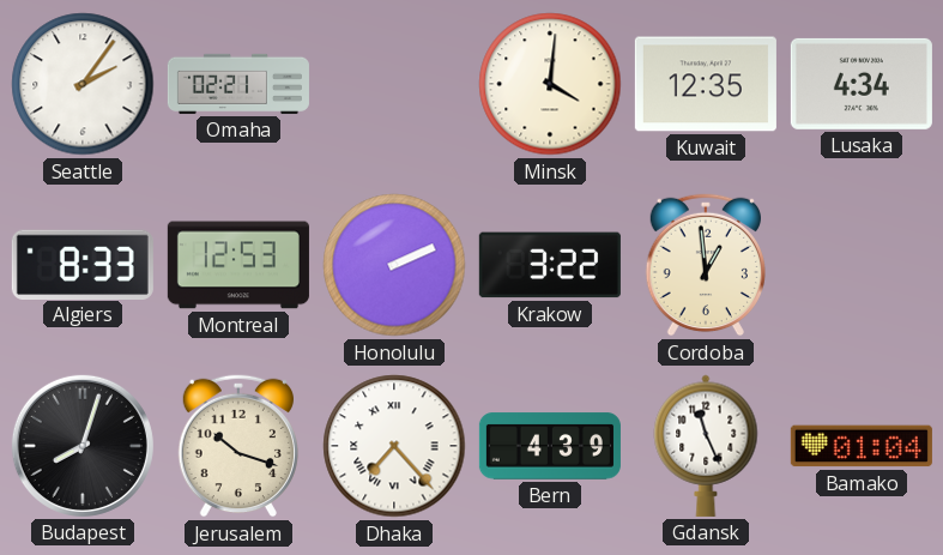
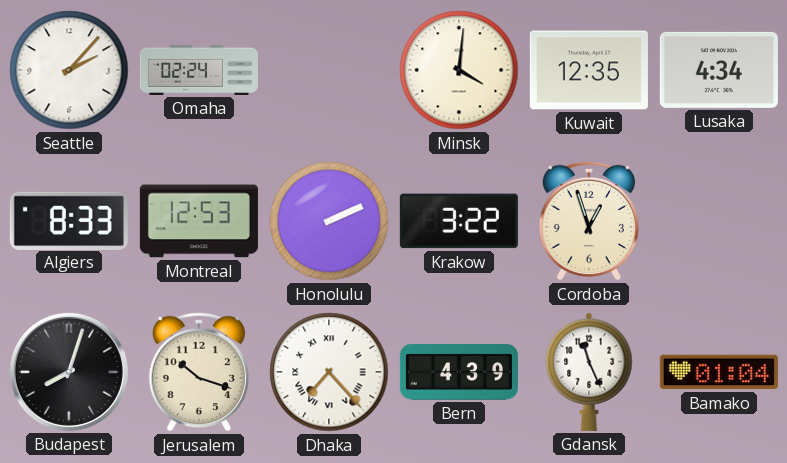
Seattle: 2:06 -> 2:07
Omaha: 02:21 -> 02:24
Cordoba: 12:59 -> 12:57
